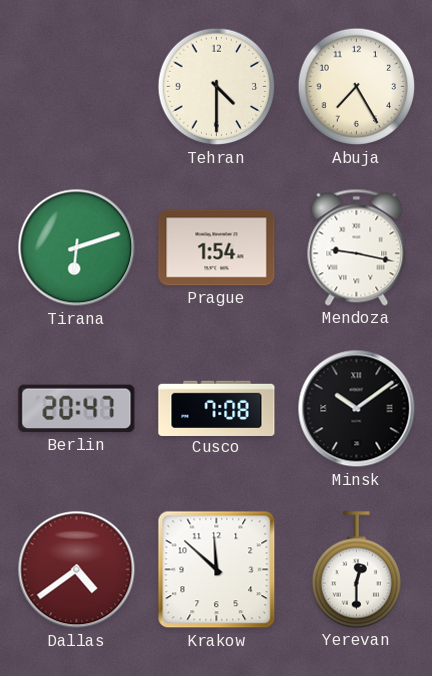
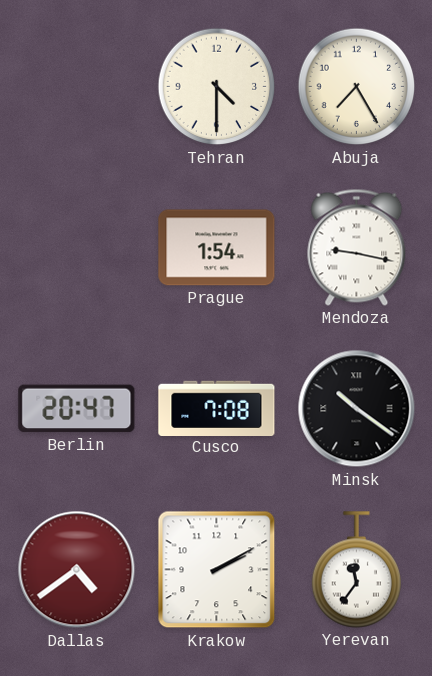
Tirana: 6:12 -> none
Minsk: 10:09 -> 10:21
Krakow: 11:52 -> 2:10
Yerevan: 12:30 -> 11:36
